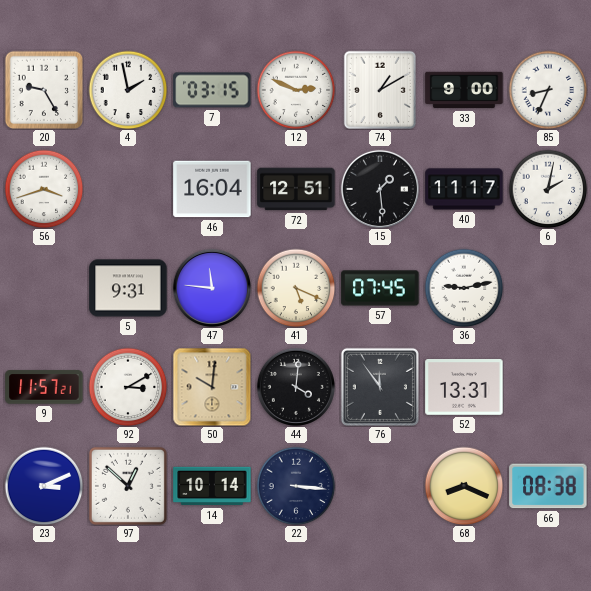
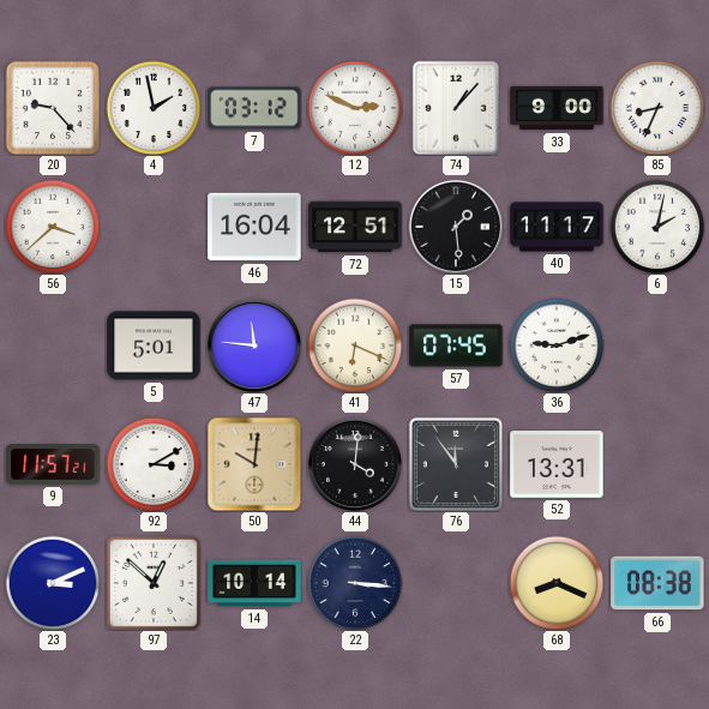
20: 9:25 -> 9:23
7: 03:15 -> 03:12
74: 1:10 -> 1:07
56: 3:42 -> 3:38
5: 9:31 -> 5:01
41: 5:19 -> 6:19
36: 9:13 -> 9:12
